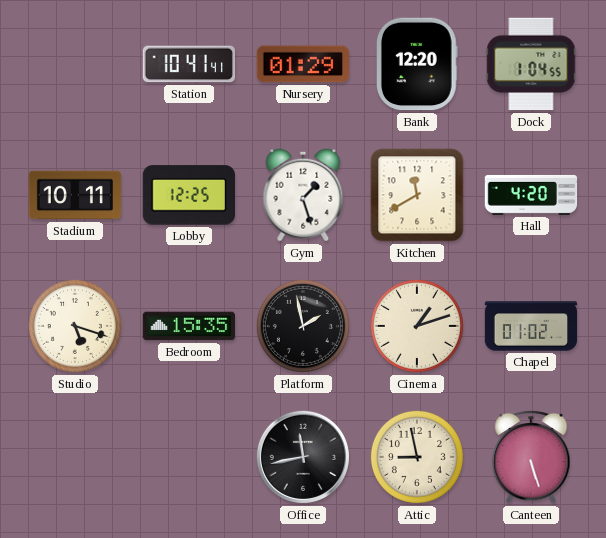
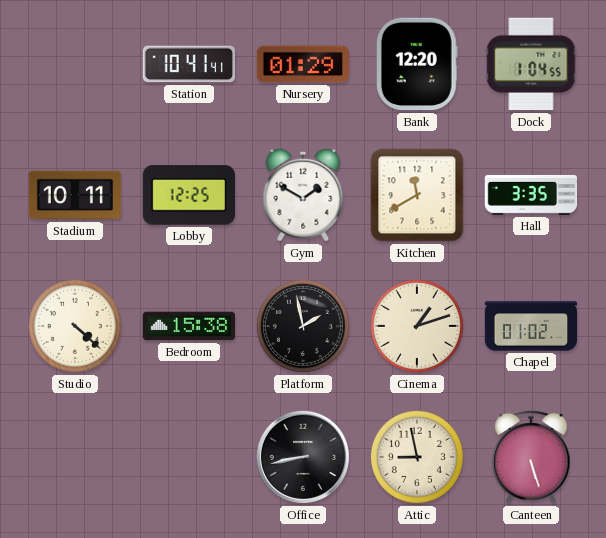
Gym: 1:27 -> 1:50
Hall: 4:20 -> 3:35
Studio: 5:18 -> 4:22
Bedroom: 15:35 -> 15:38
Office: 11:43 -> 8:43
